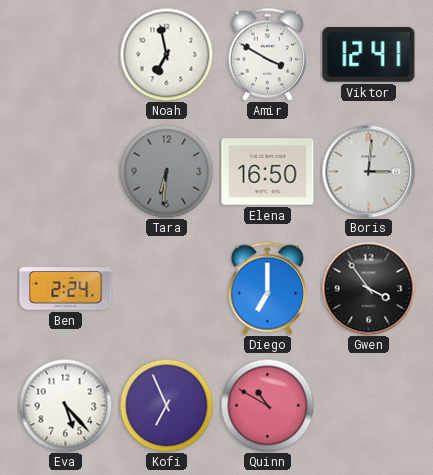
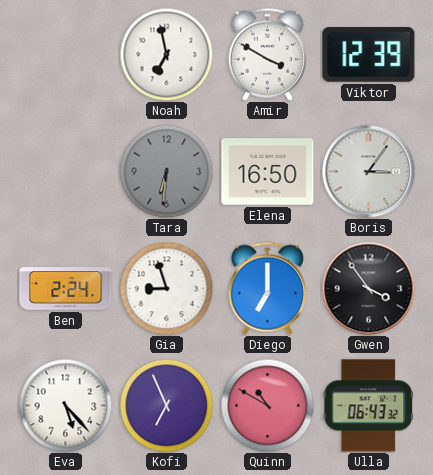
Viktor: 12:41 -> 12:39
Boris: 3:01 -> 3:06
Gia: none -> 8:57
Ulla: none -> 06:43
